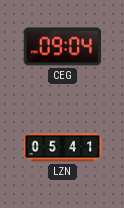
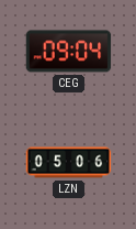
LZN: 05:41 -> 05:06
